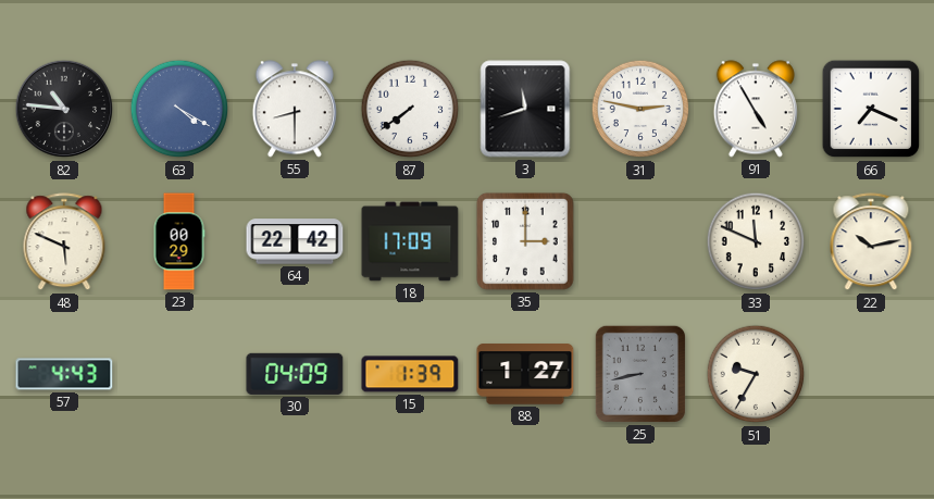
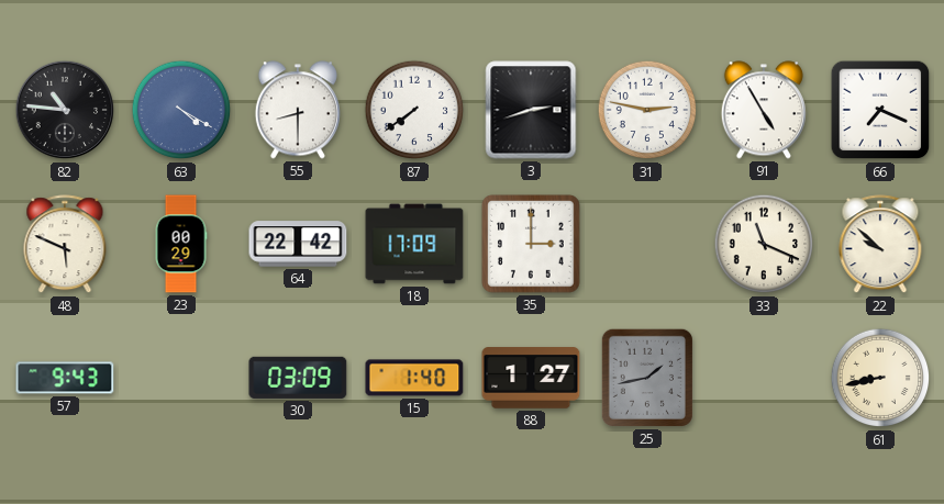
3: 11:42 -> 2:42
33: 11:49 -> 11:19
22: 10:13 -> 9:52
57: 4:43 -> 9:43
30: 04:09 -> 03:09
15: 1:39 -> 1:40
25: 8:43 -> 1:43
51: 9:35 -> none
61: none -> 8:43
